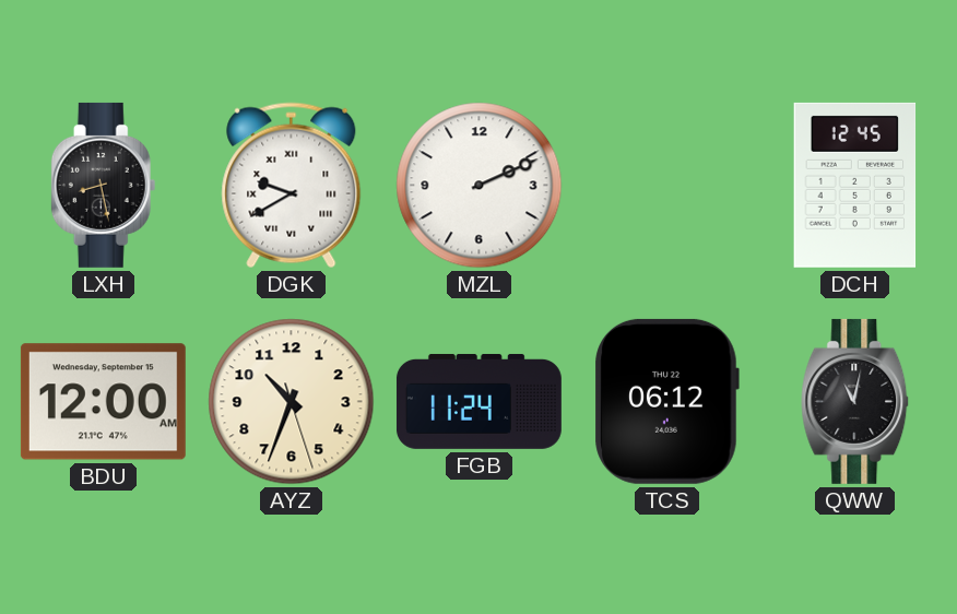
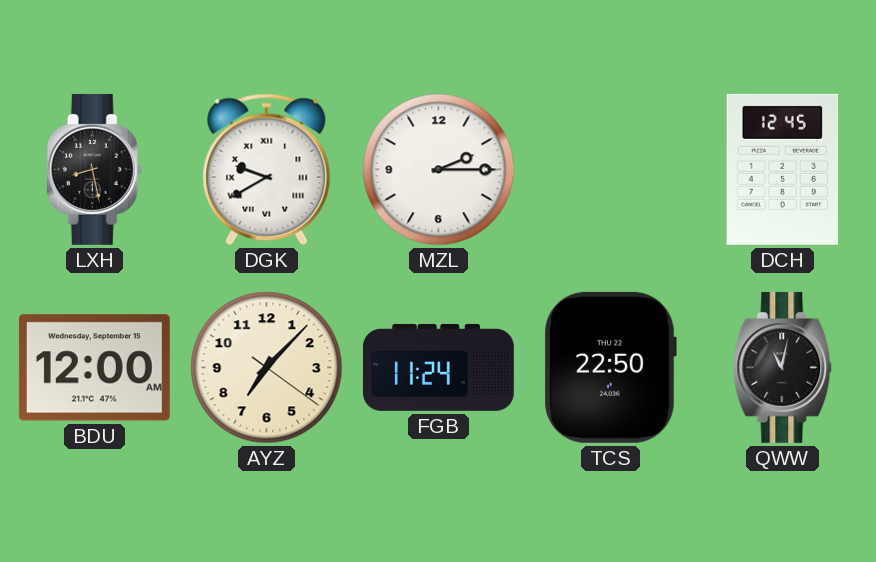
MZL: 2:11 -> 2:15
AYZ: 10:33 -> 7:07
TCS: 06:12 -> 22:50
